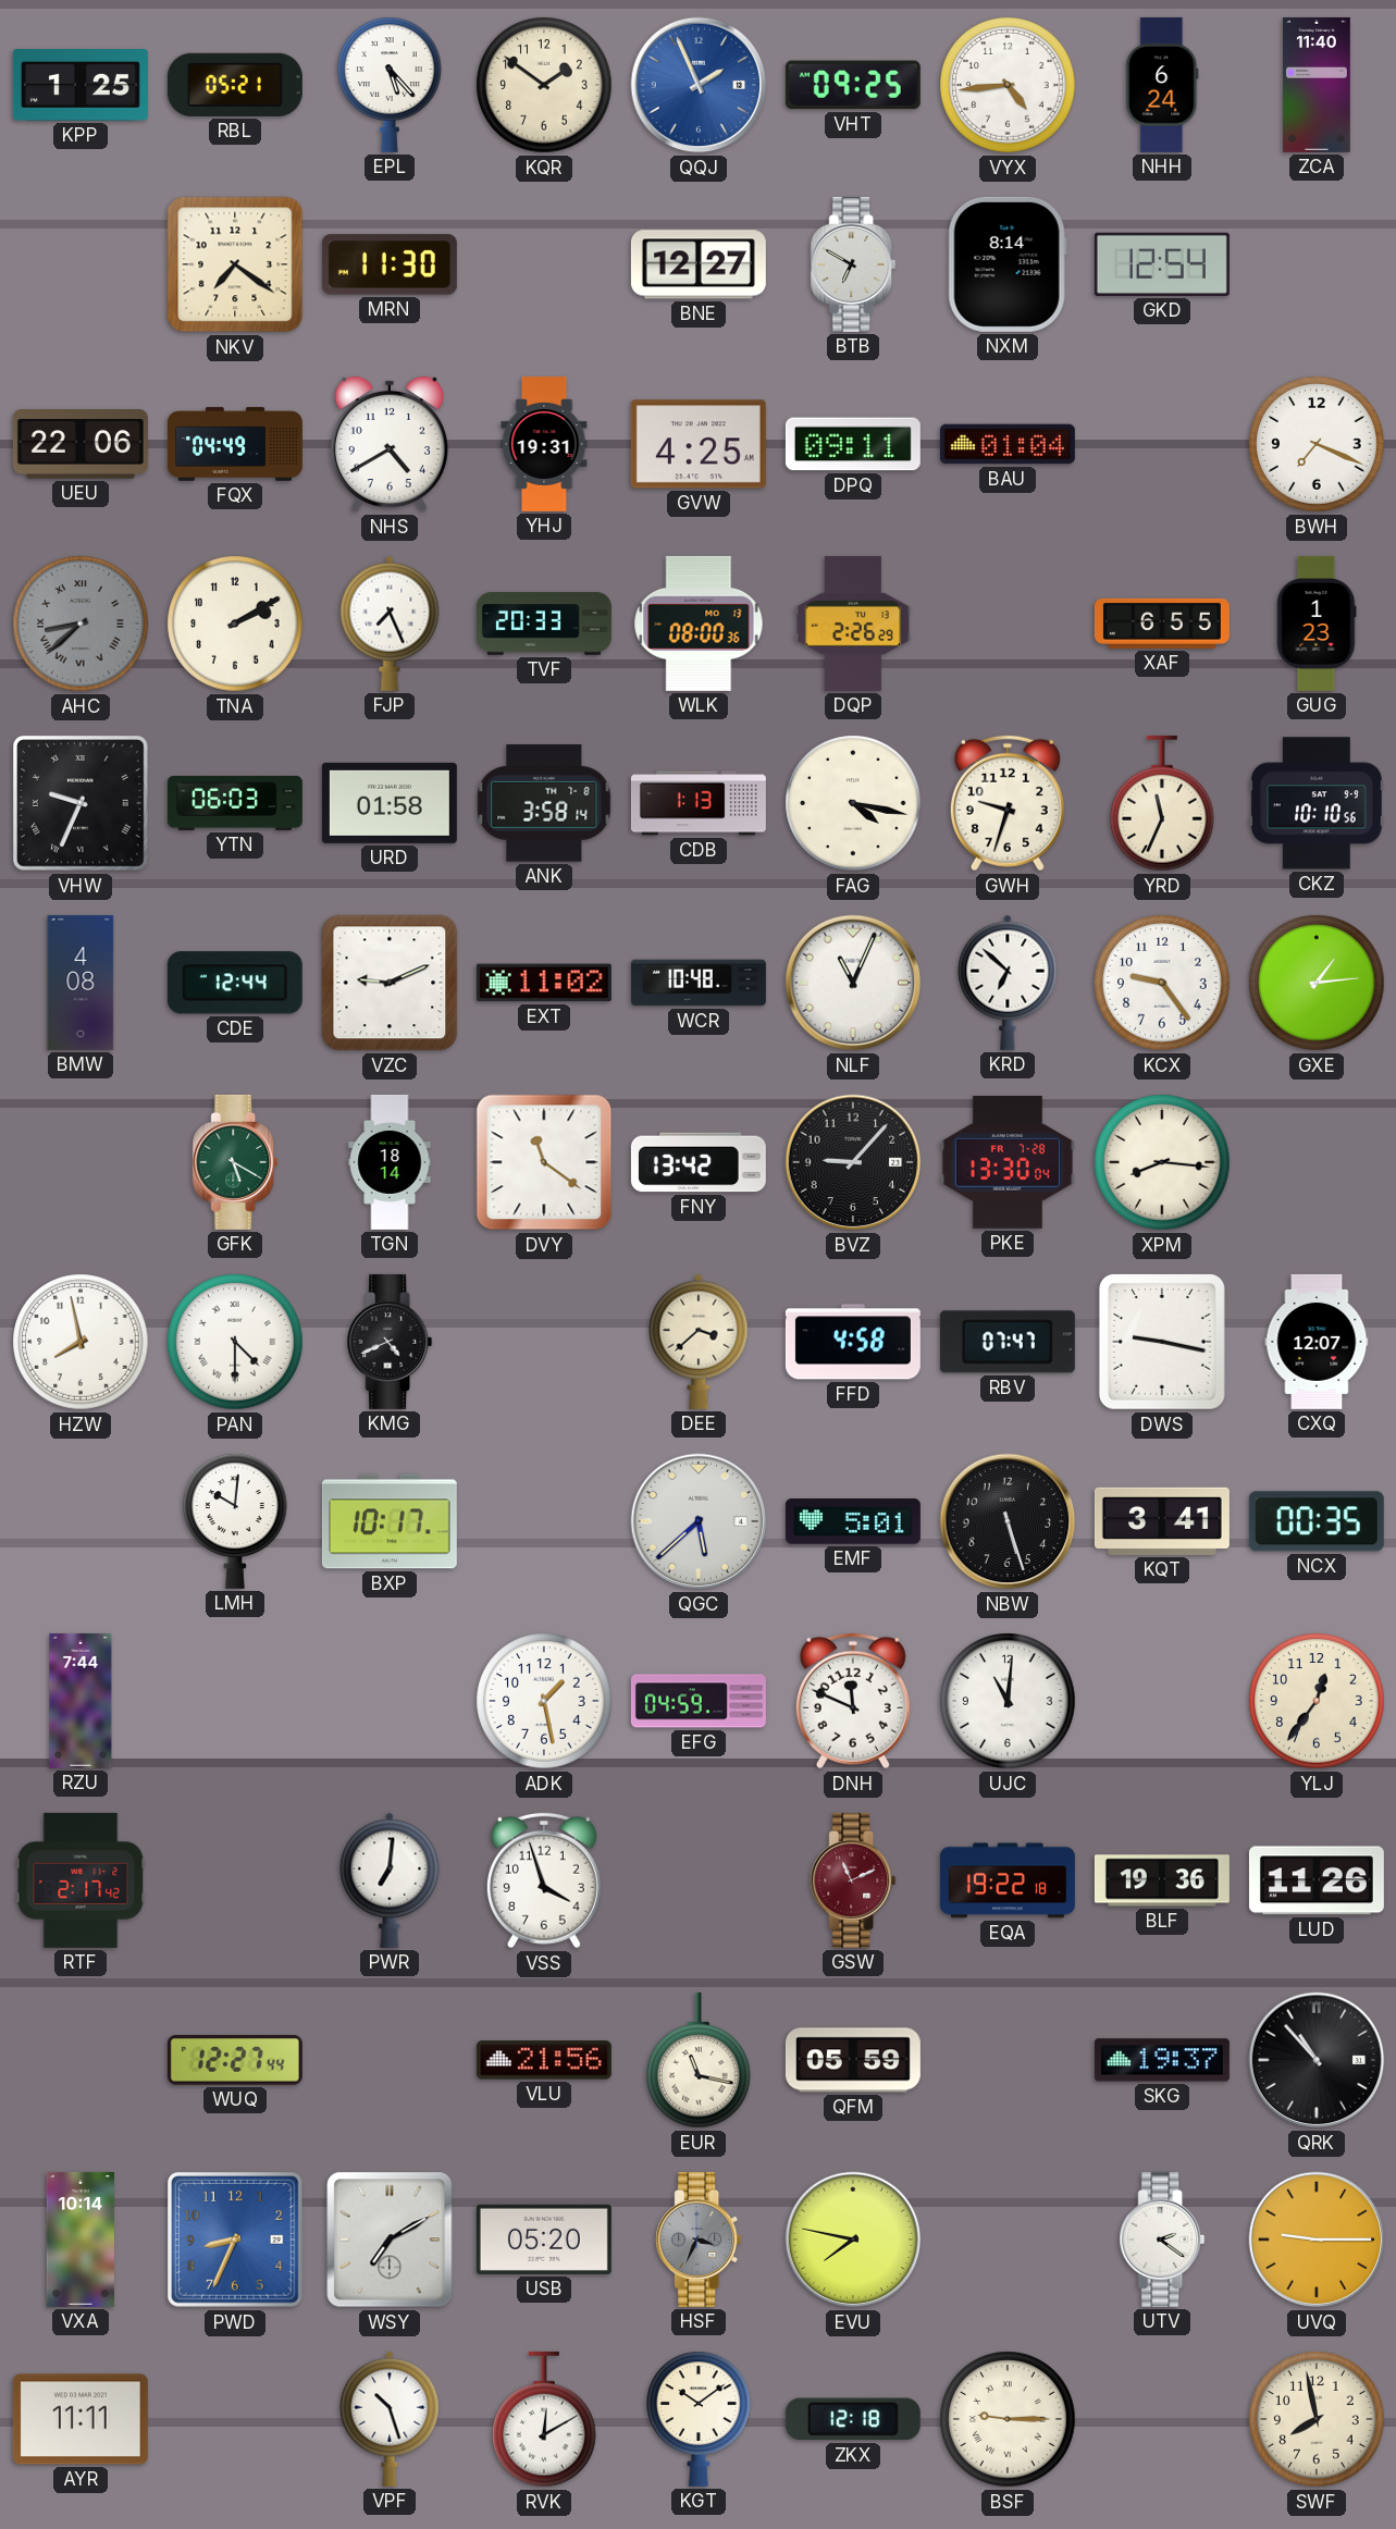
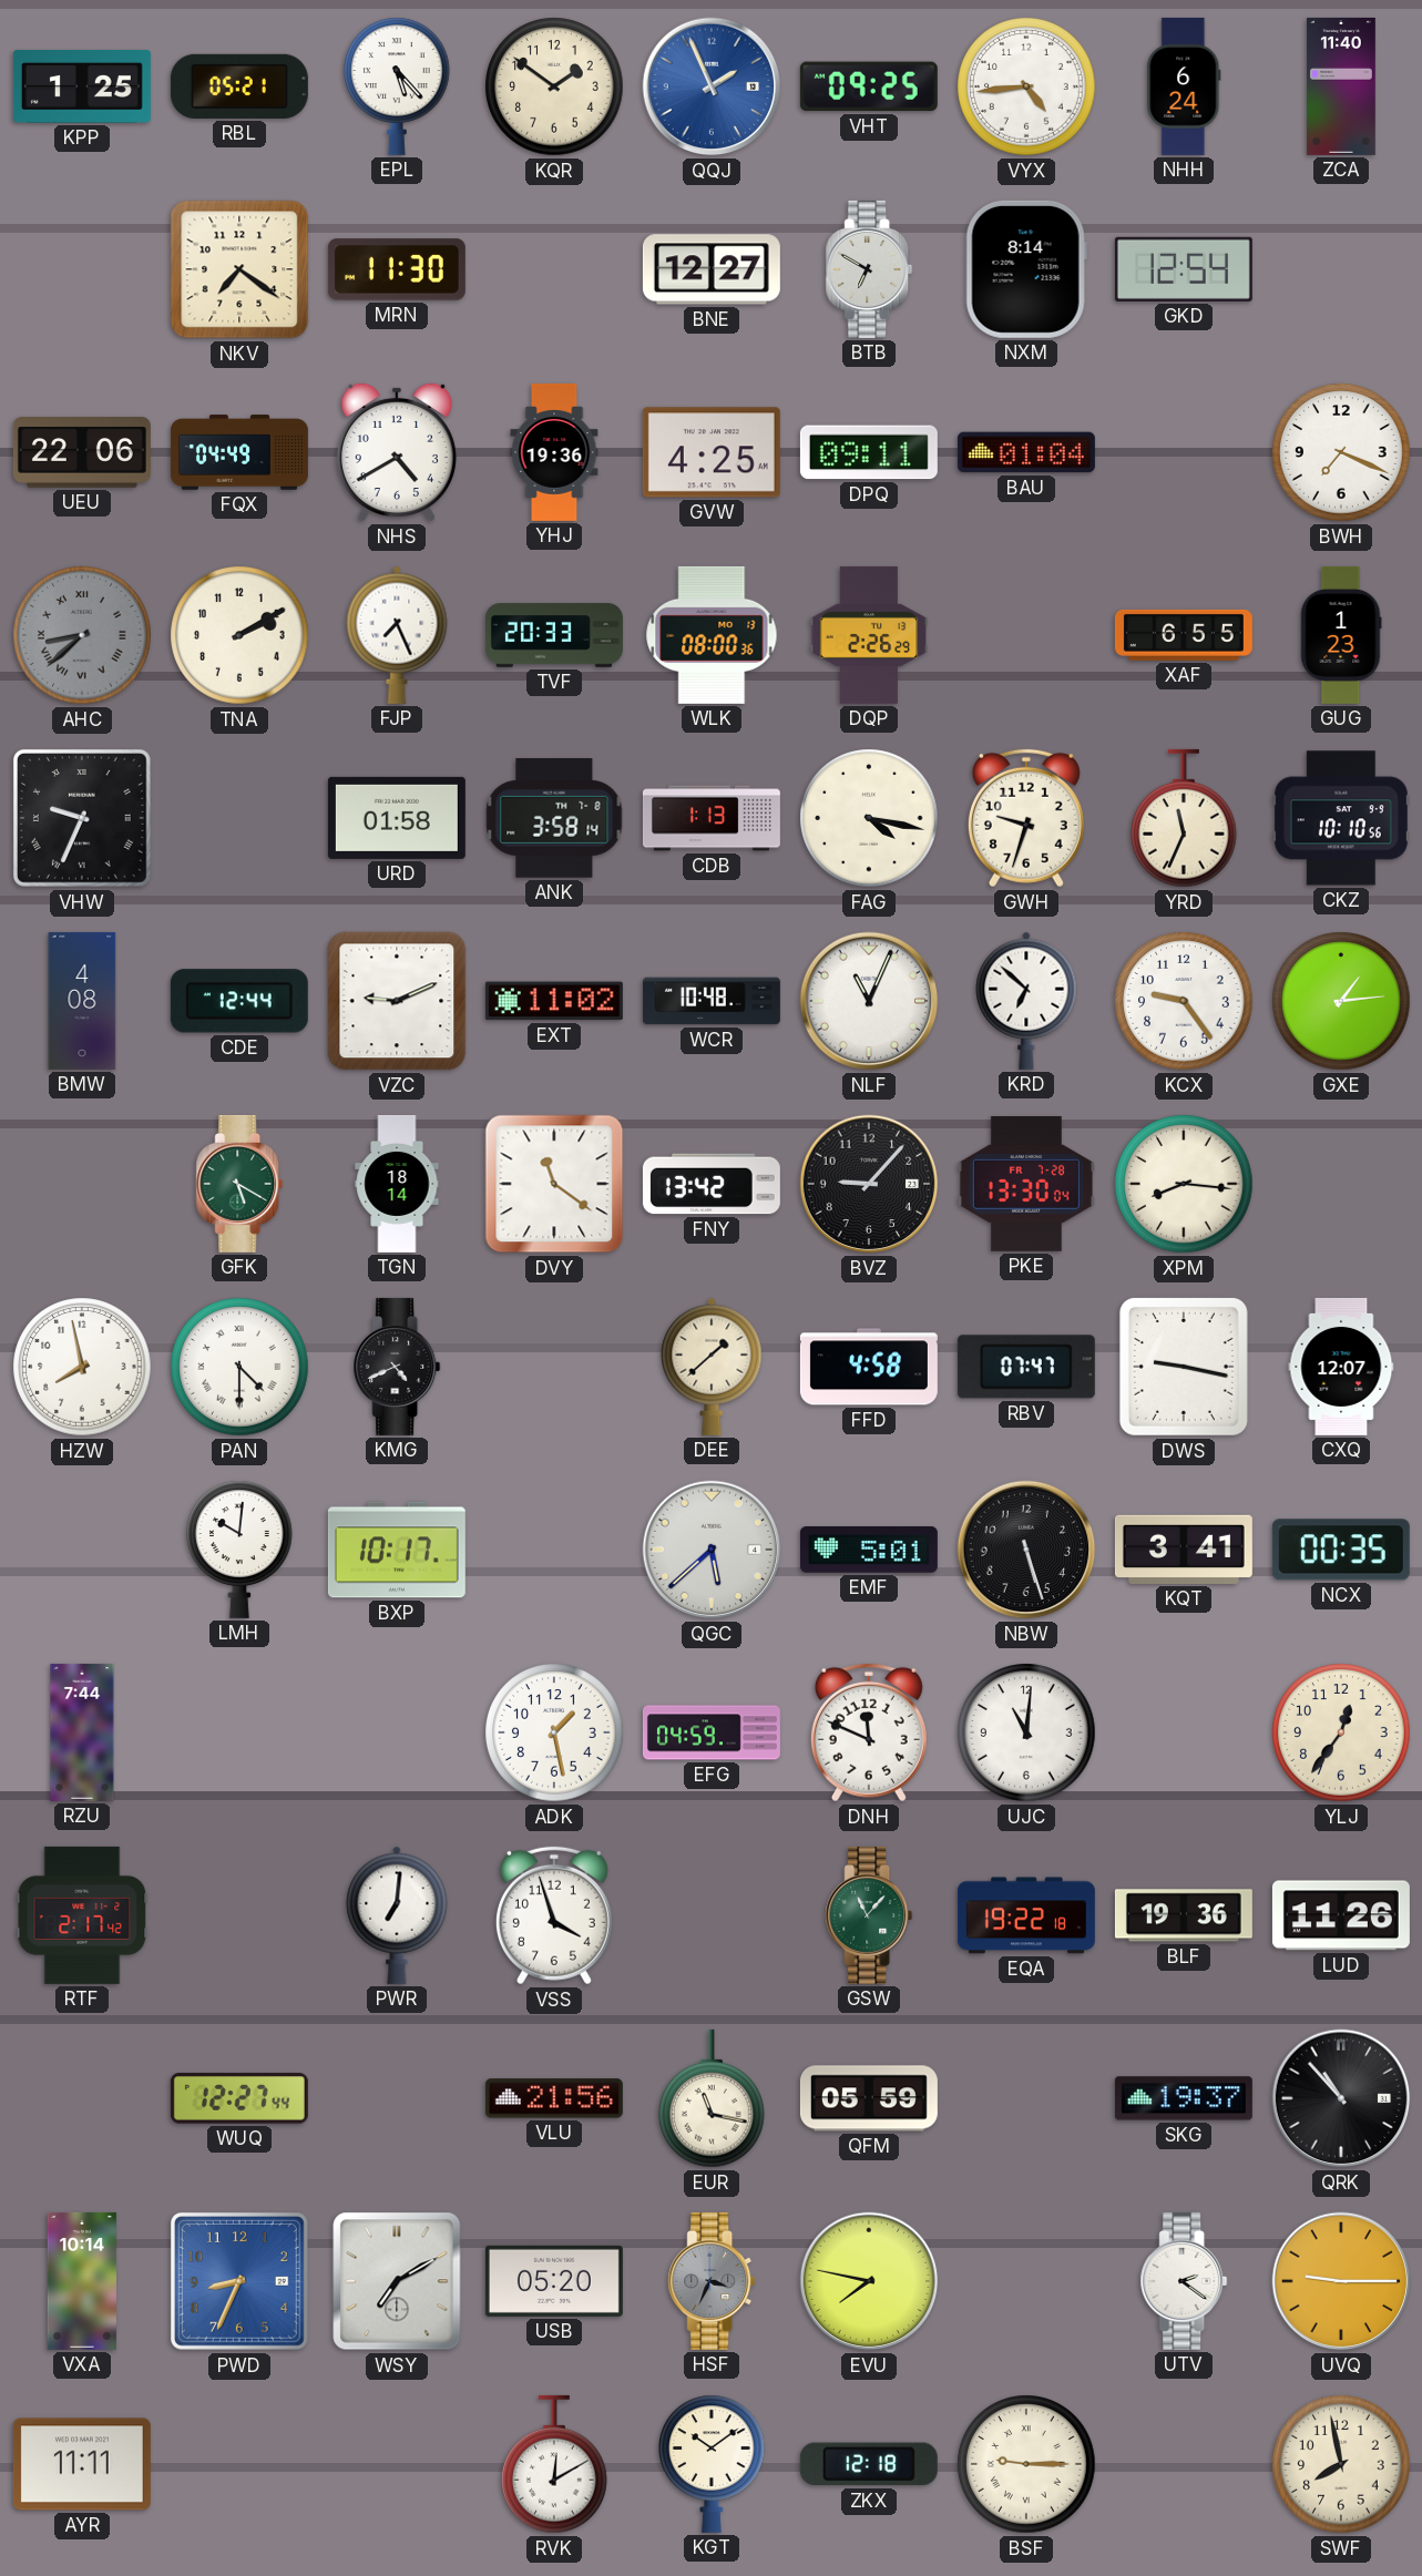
YHJ: 19:31 -> 19:36
YTN: 06:03 -> none
DEE: 3:38 -> 1:38
GSW: 11:11 -> 11:07
GSW dial: burgundy -> green
VPF: 10:27 -> none
